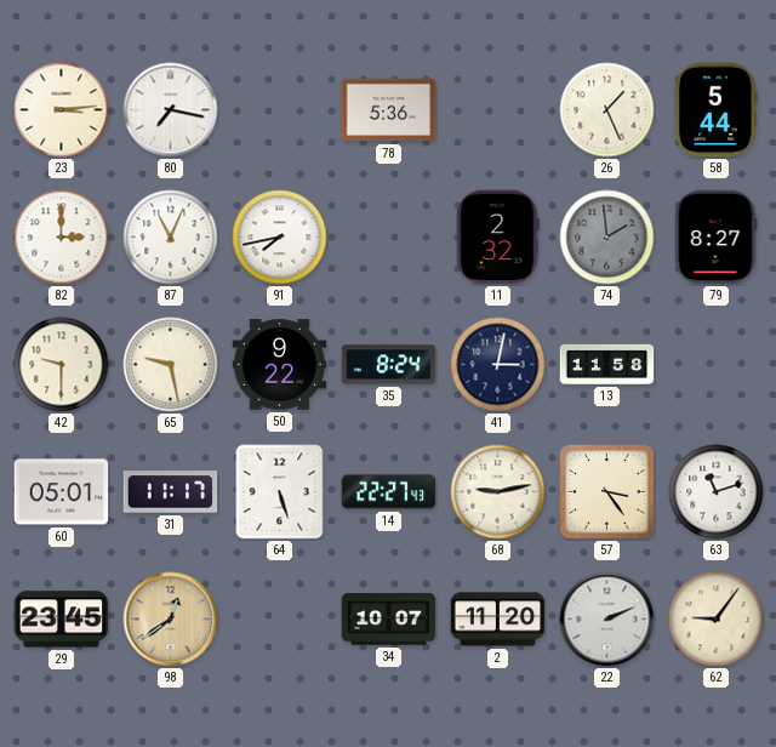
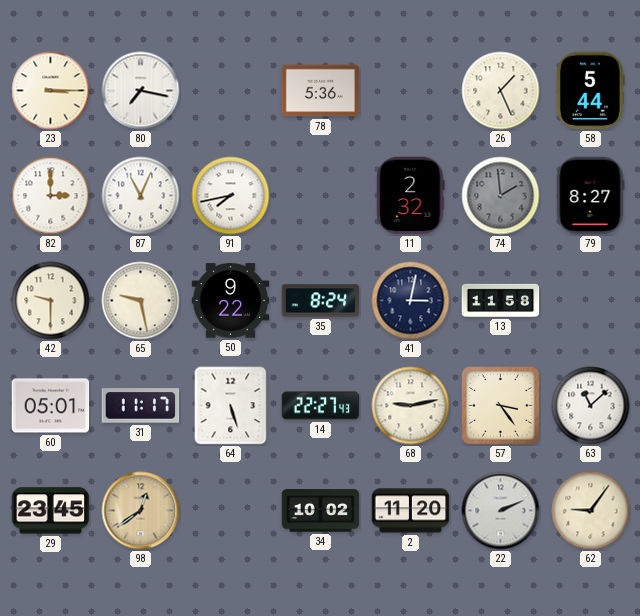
23: 3:14 -> 3:15
63: 11:12 -> 11:08
34: 10:07 -> 10:02
